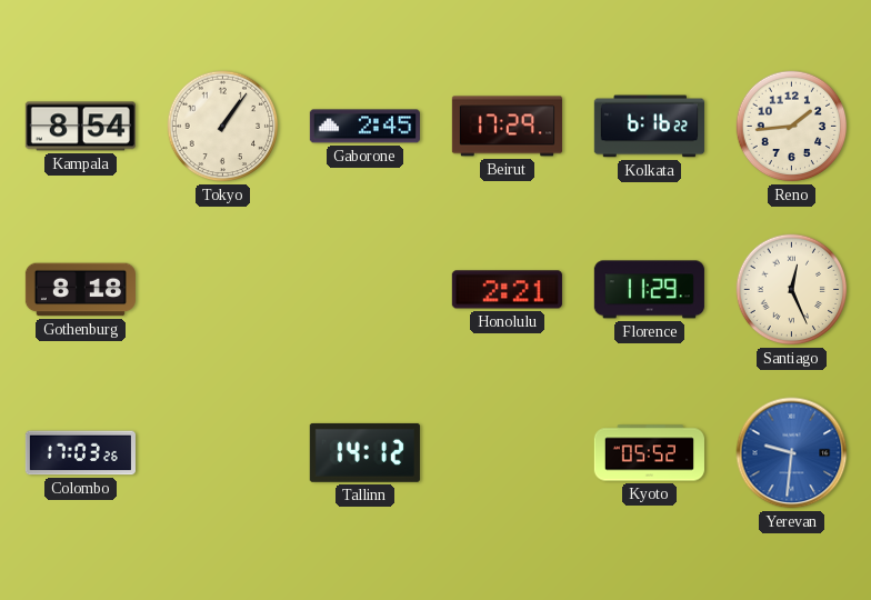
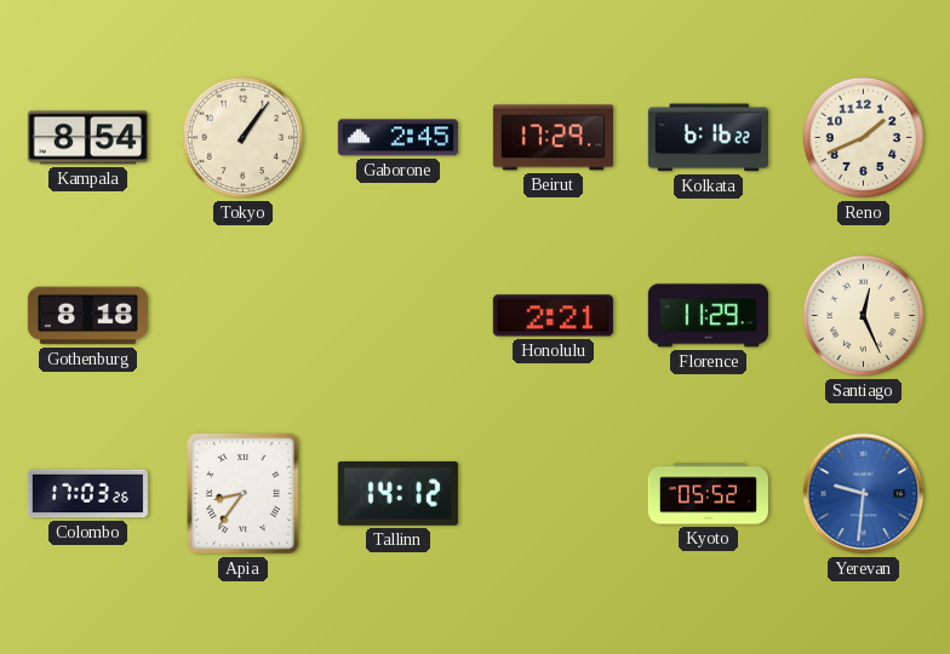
Reno: 1:44 -> 1:41
Apia: none -> 8:36
